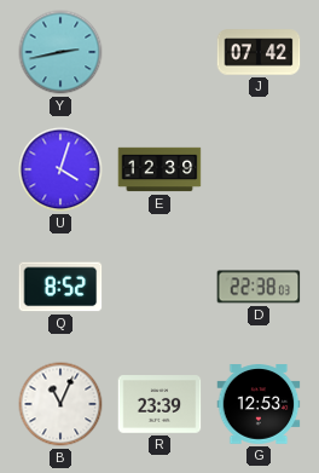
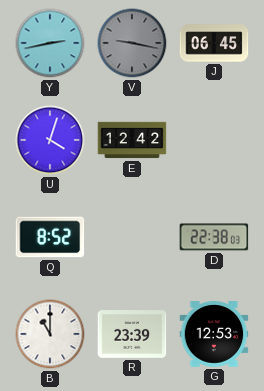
V: none -> 9:17
J: 07:42 -> 06:45
E: 12:39 -> 12:42
B: 11:04 -> 11:00
